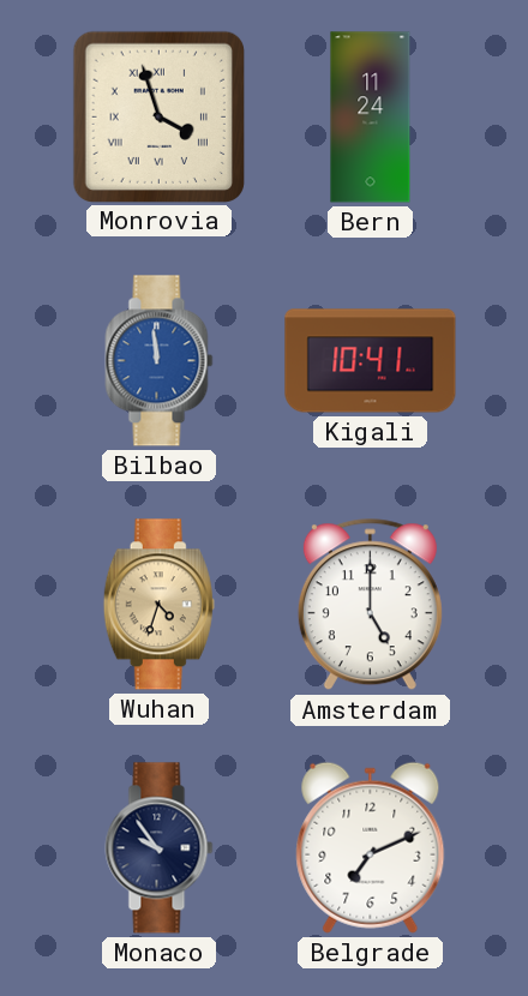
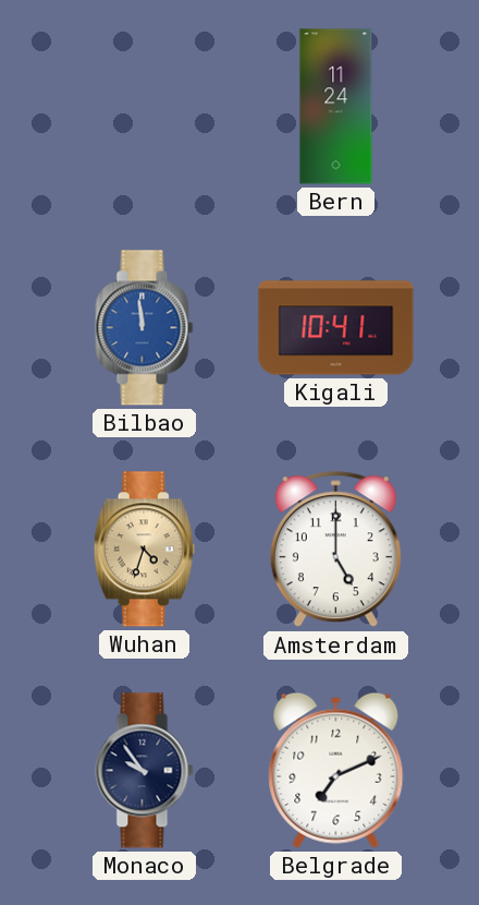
Monrovia: 3:57 -> none
